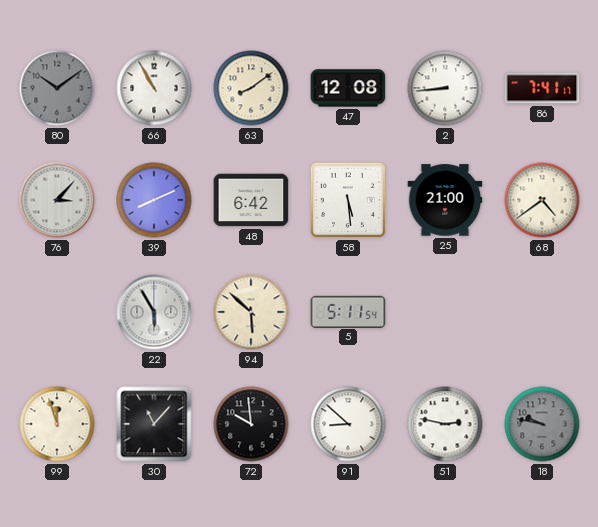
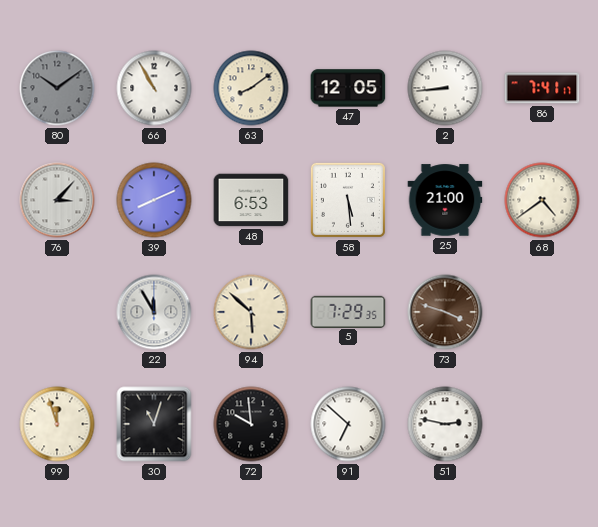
47: 12:08 -> 12:05
48: 6:42 -> 6:53
22: 5:55 -> 11:55
5: 5:11 -> 7:29
73: none -> 3:48
30: 11:07 -> 11:03
91: 8:52 -> 6:52
18: 9:47 -> none
